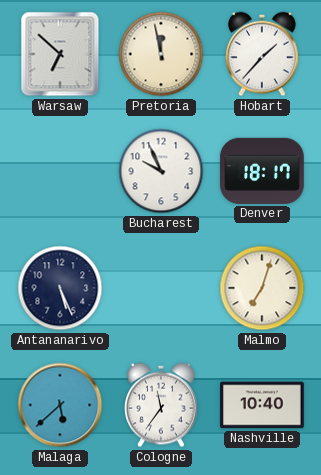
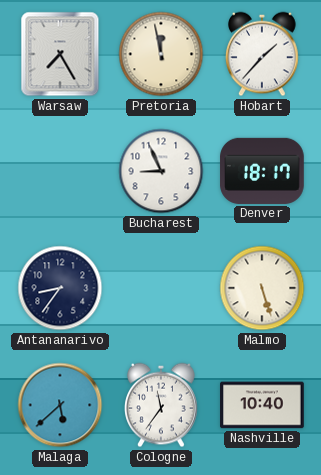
Warsaw: 6:52 -> 7:25
Bucharest: 9:56 -> 8:56
Antananarivo: 5:26 -> 8:36
Malmo: 7:03 -> 5:27
